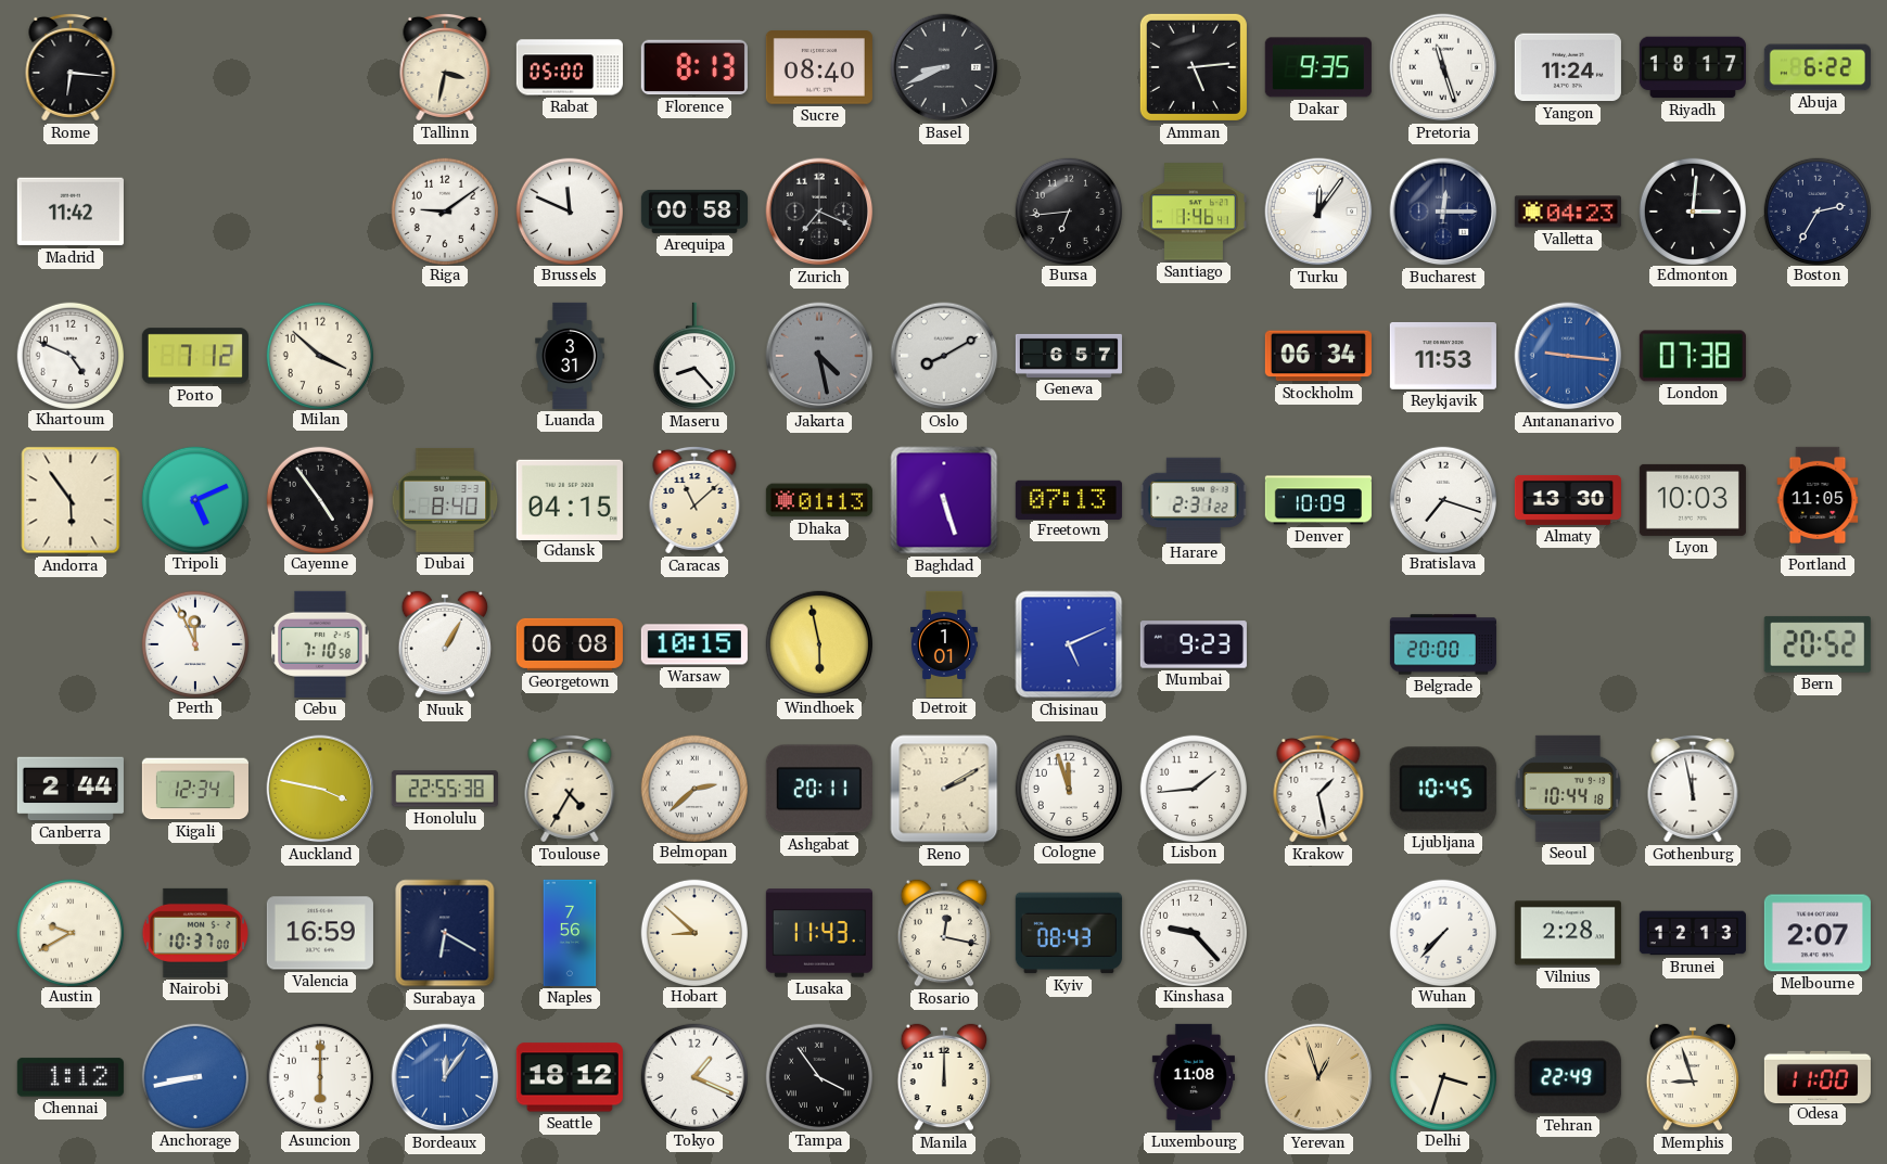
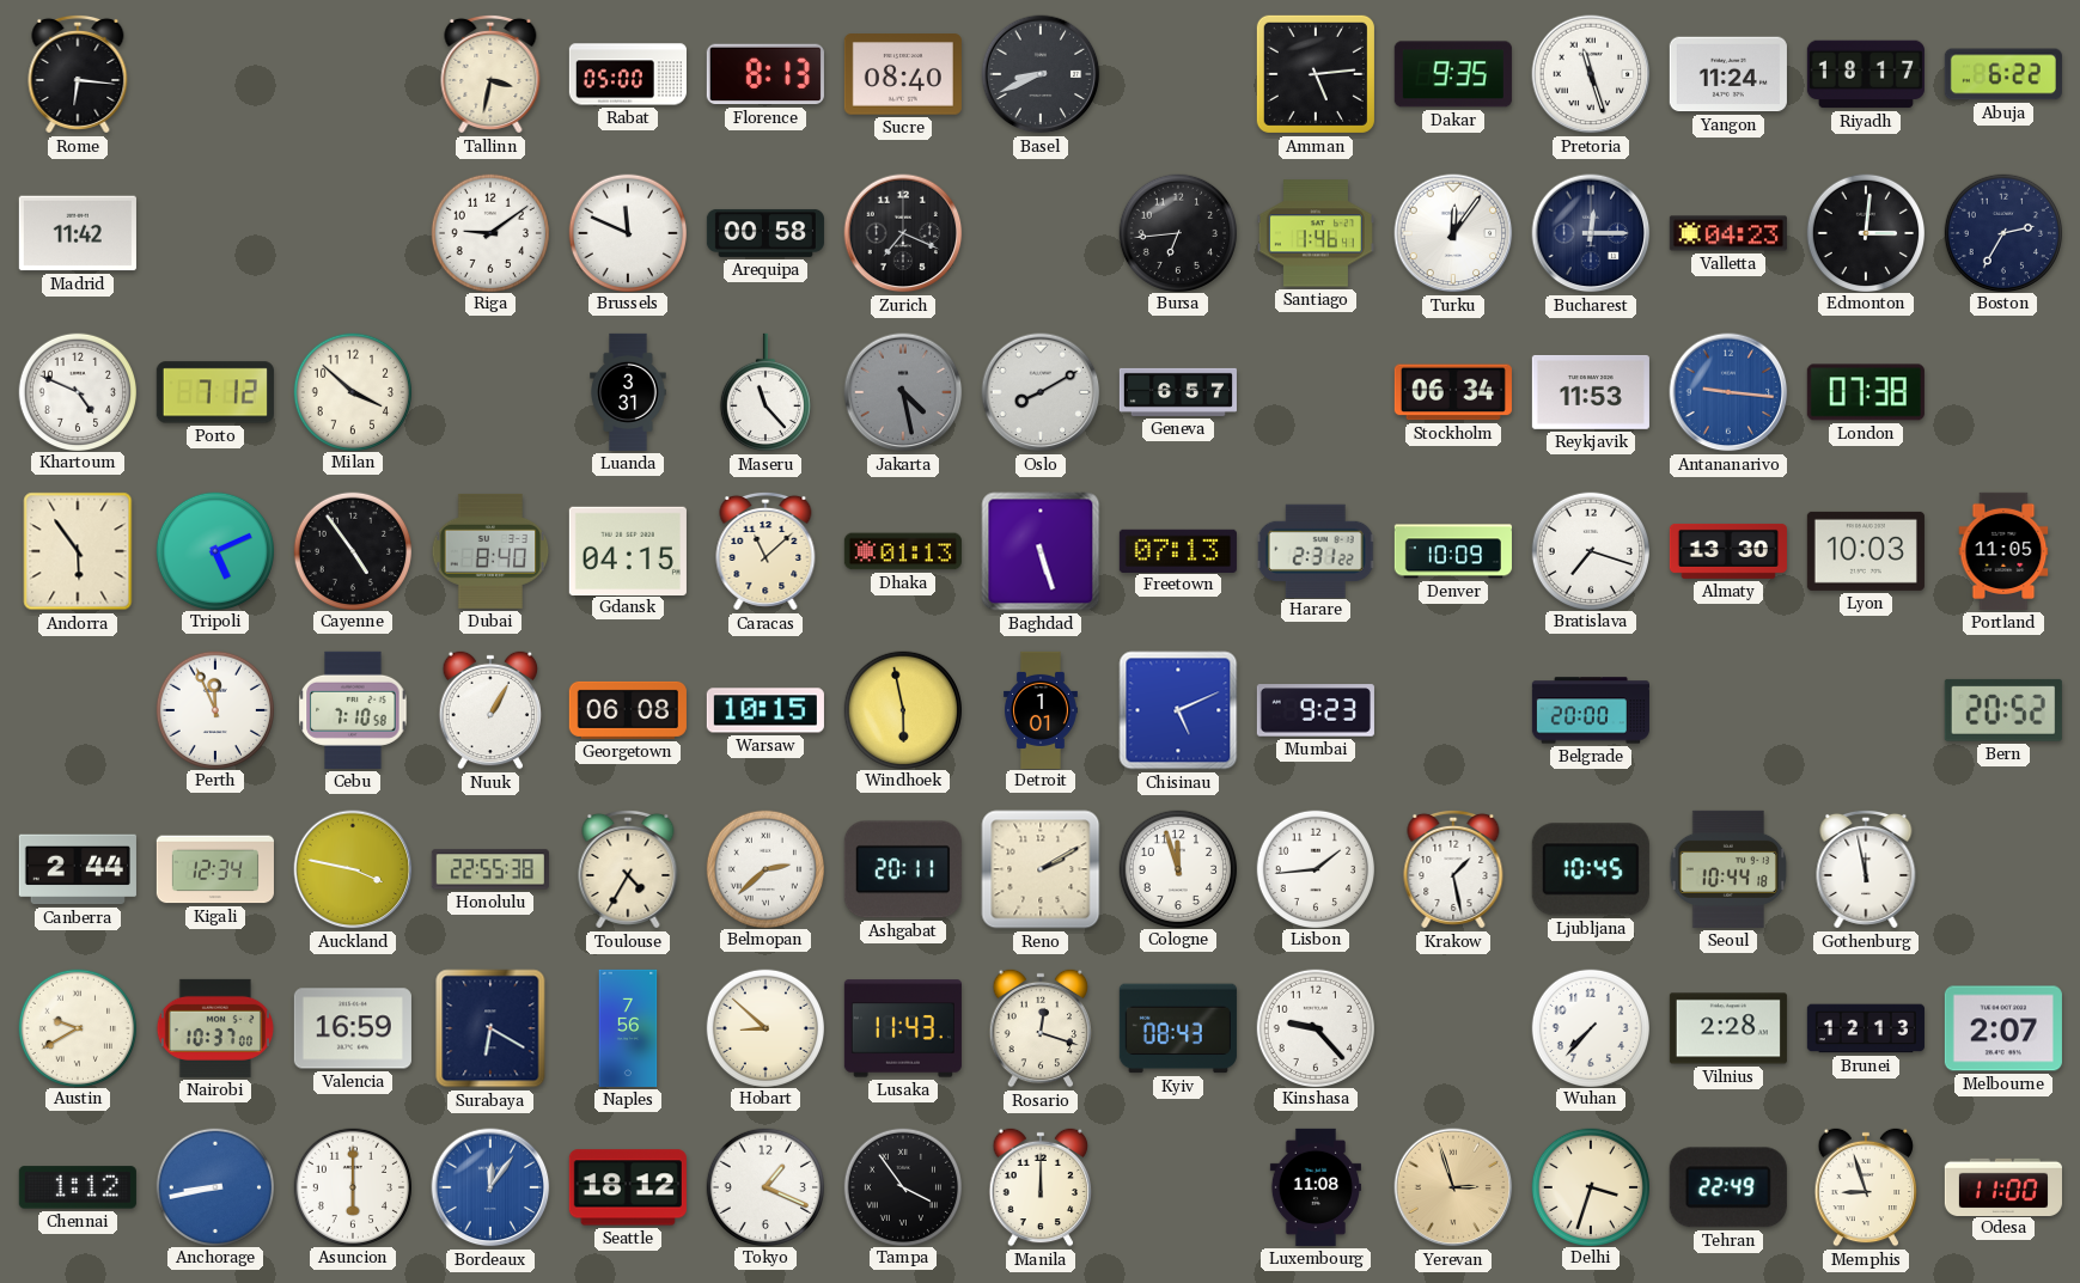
Maseru: 8:23 -> 11:23
Rosario: 12:17 -> 12:18
Yerevan: 12:57 -> 2:57
